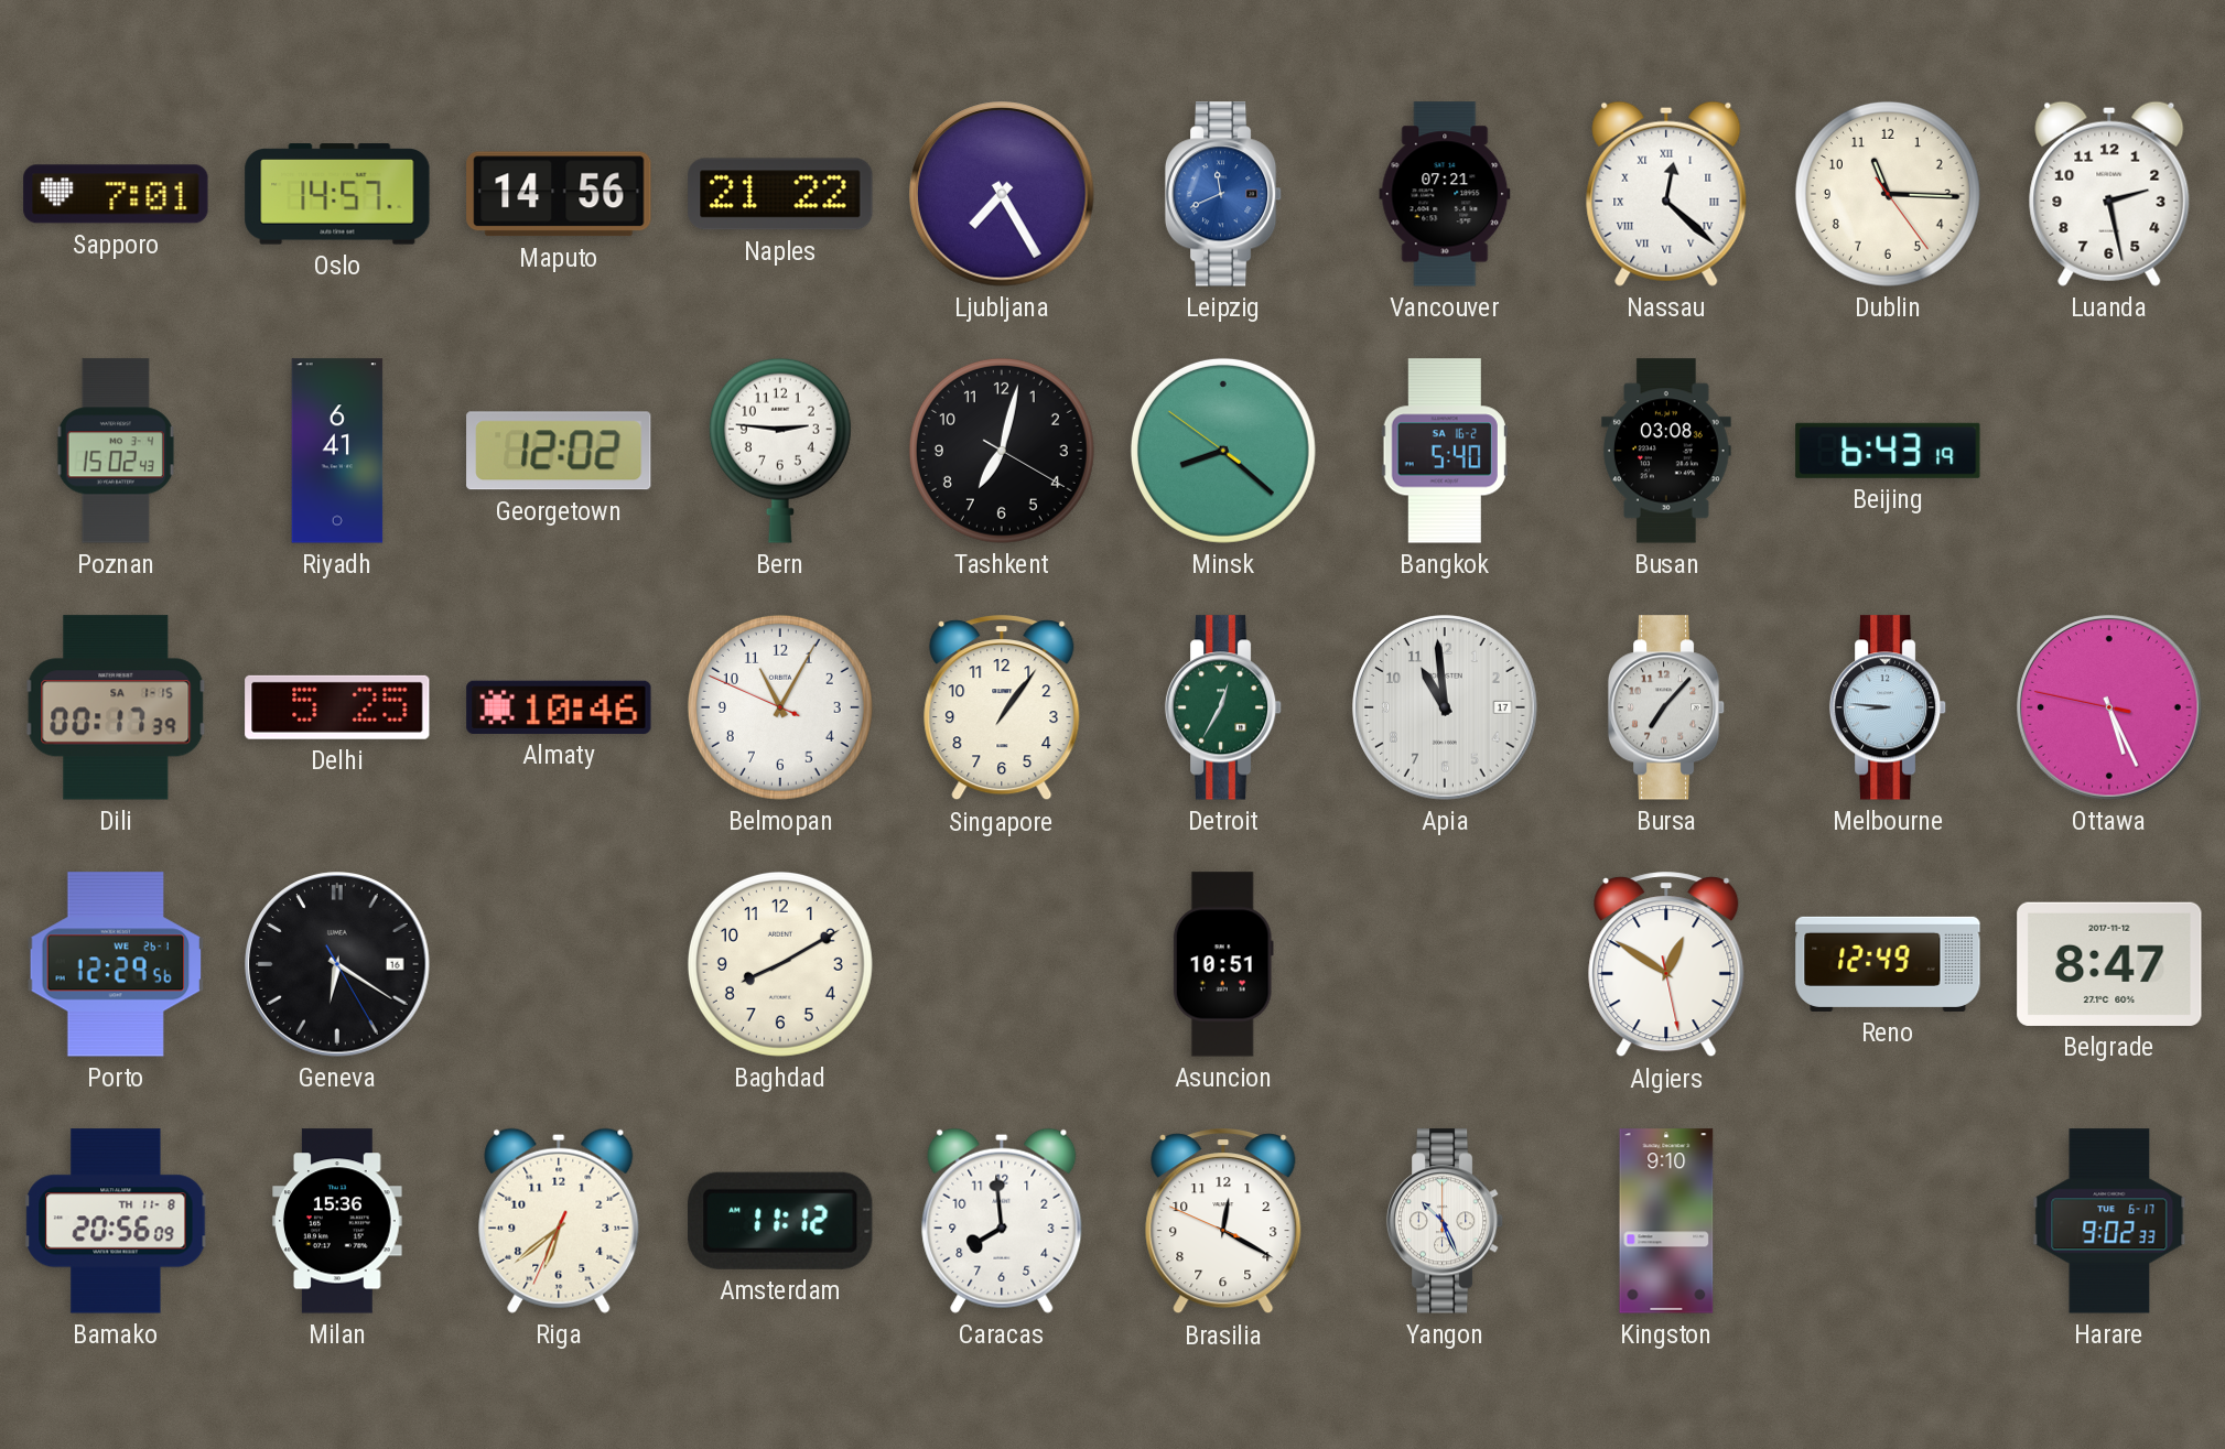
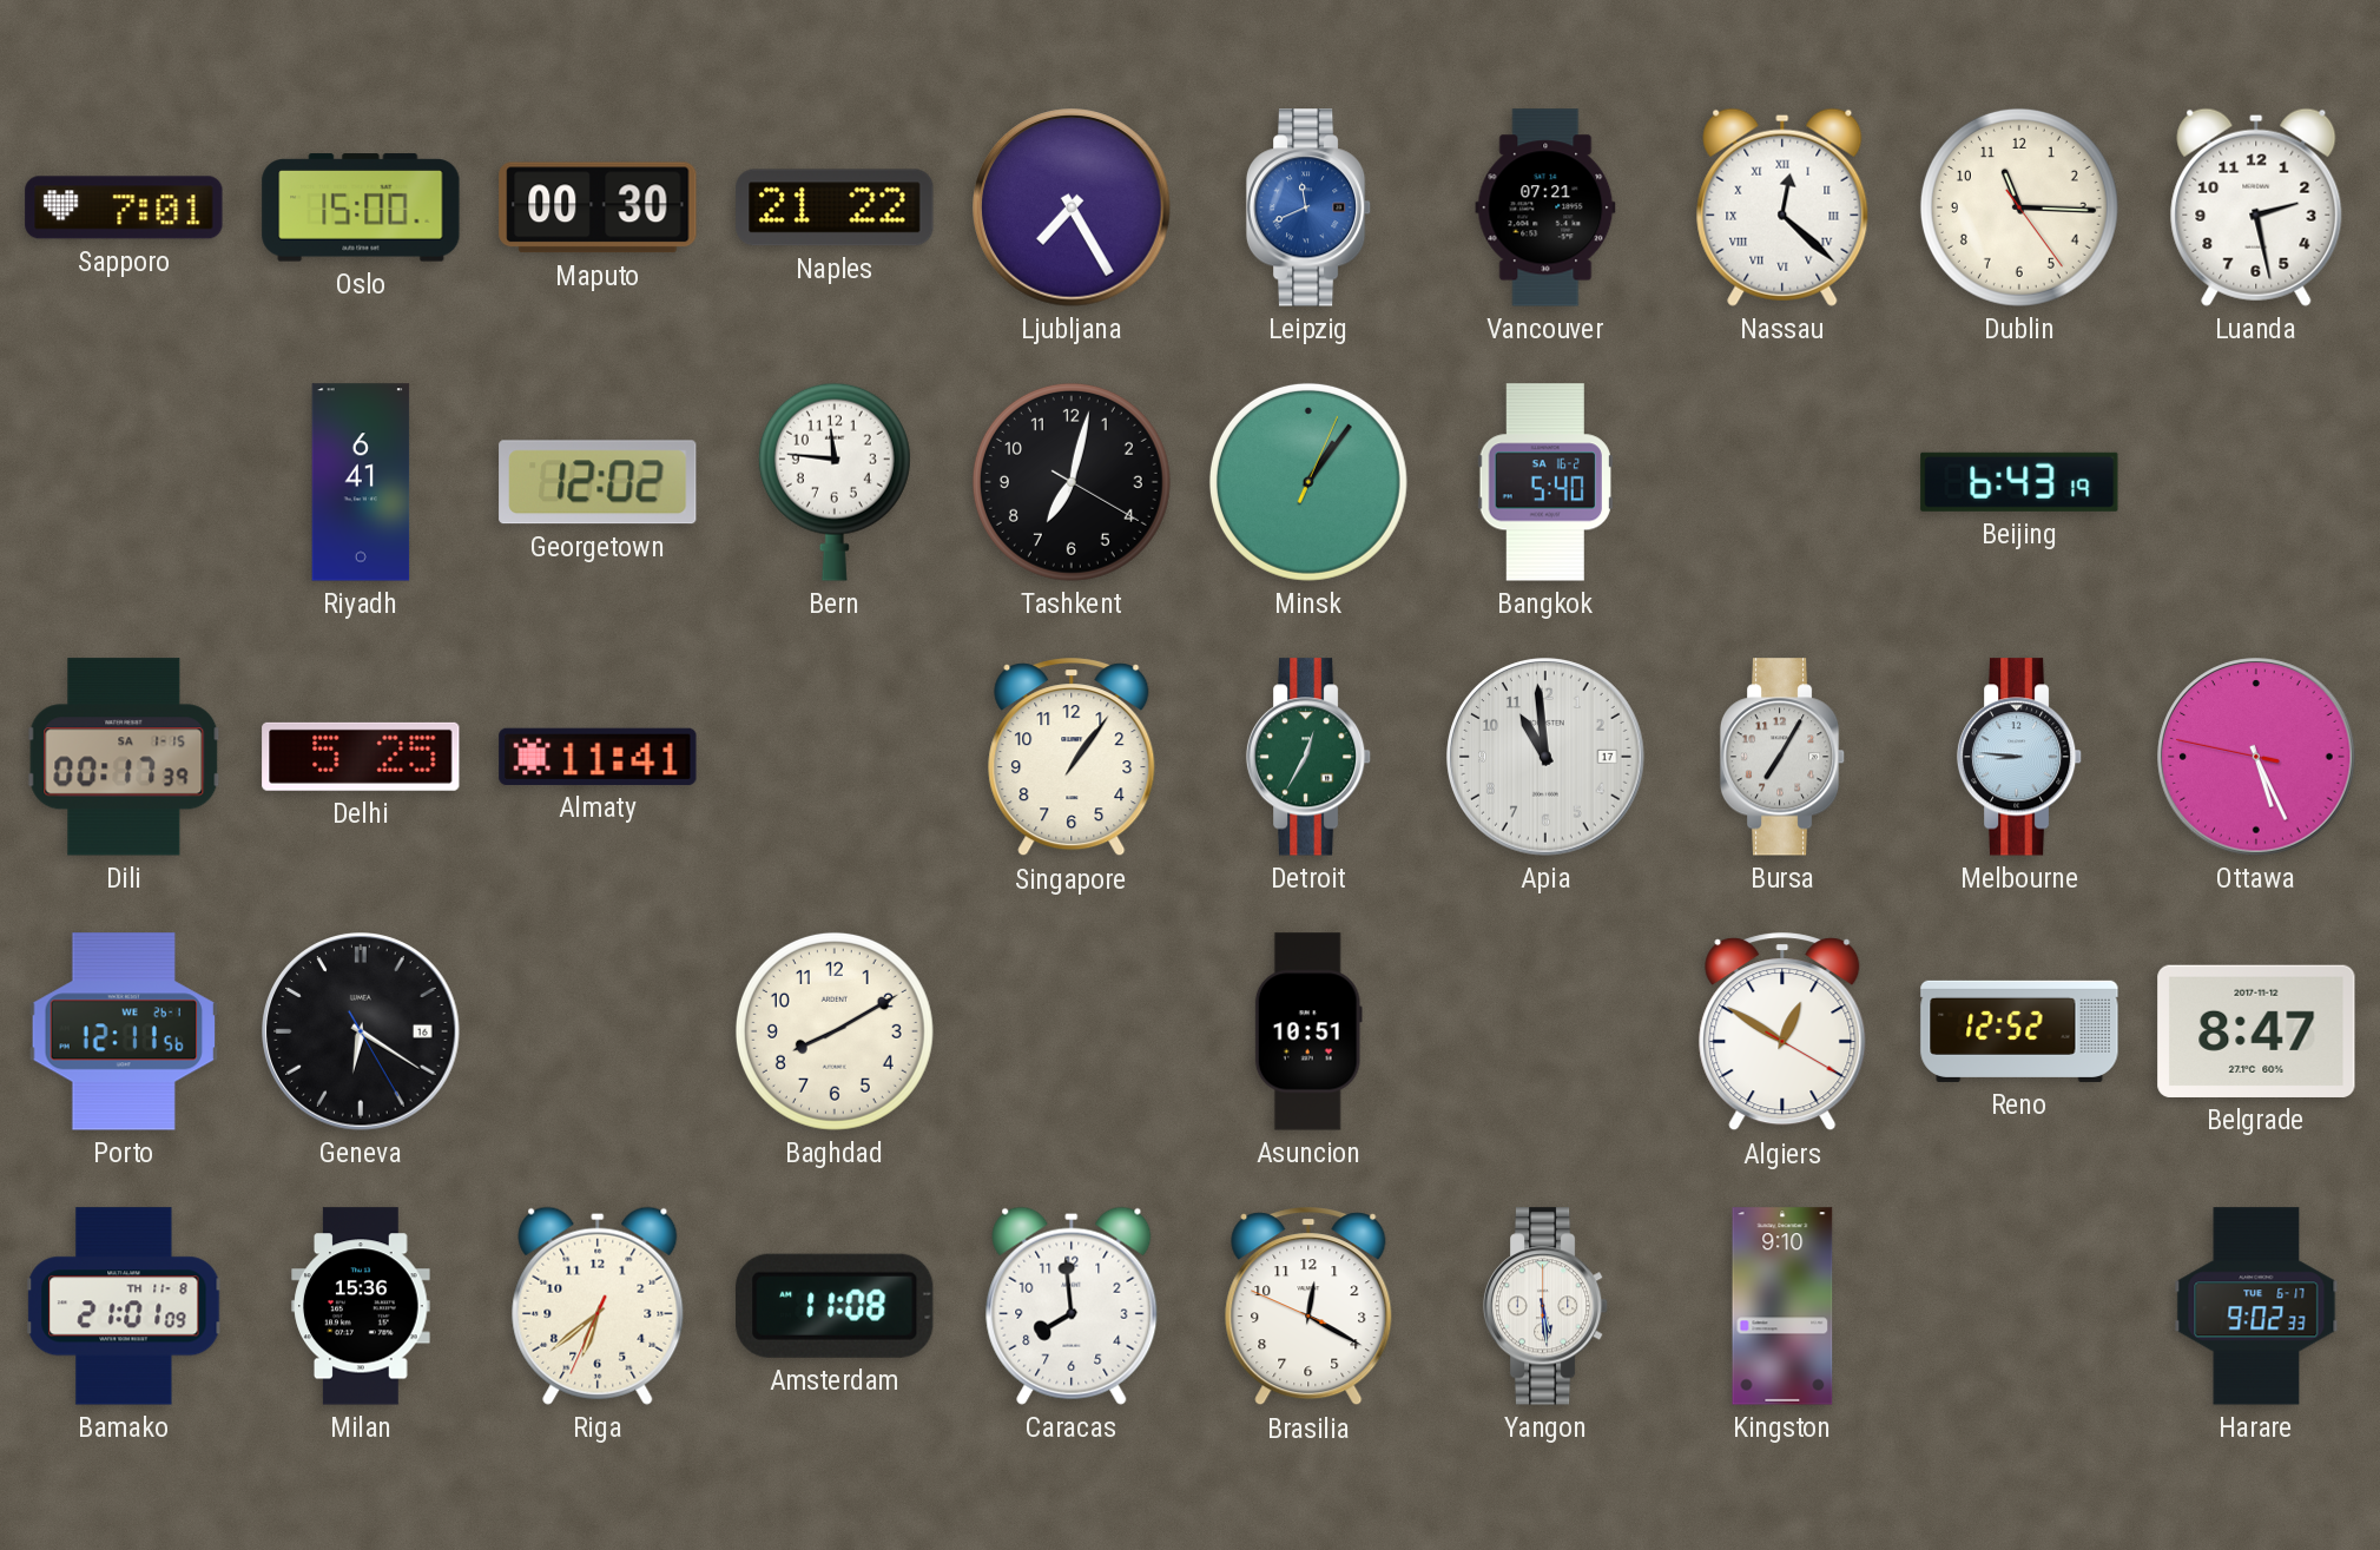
Oslo: 14:57 -> 15:00
Maputo: 14:56 -> 00:30
Poznan: 15:02 -> none
Bern: 2:46 -> 11:46
Minsk: 8:21 -> 1:06
Busan: 03:08 -> none
Almaty: 10:46 -> 11:41
Belmopan: 11:04 -> none
Bursa: 7:07 -> 7:05
Porto: 12:29 -> 12:11
Algiers: 12:50:28 -> 12:50:20
Reno: 12:49 -> 12:52
Bamako: 20:56 -> 21:01
Amsterdam: 11:12 -> 11:08
Yangon: 10:26 -> 5:29
